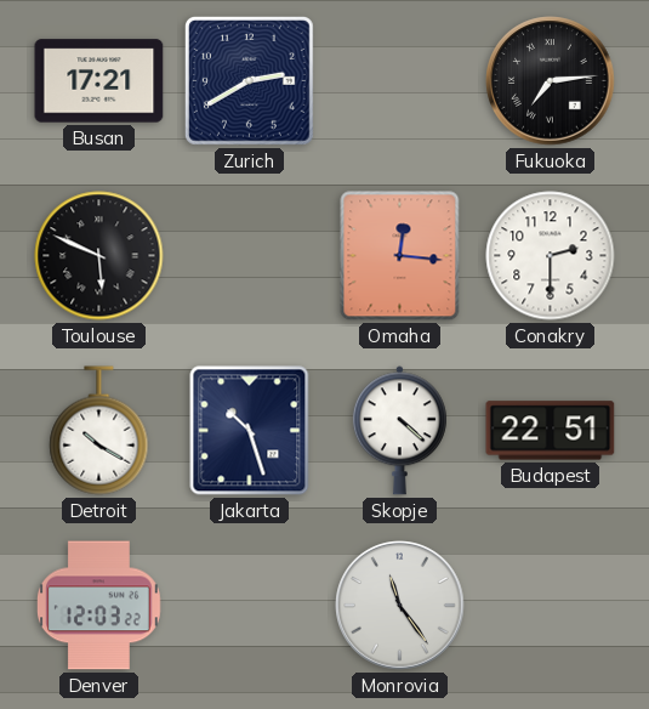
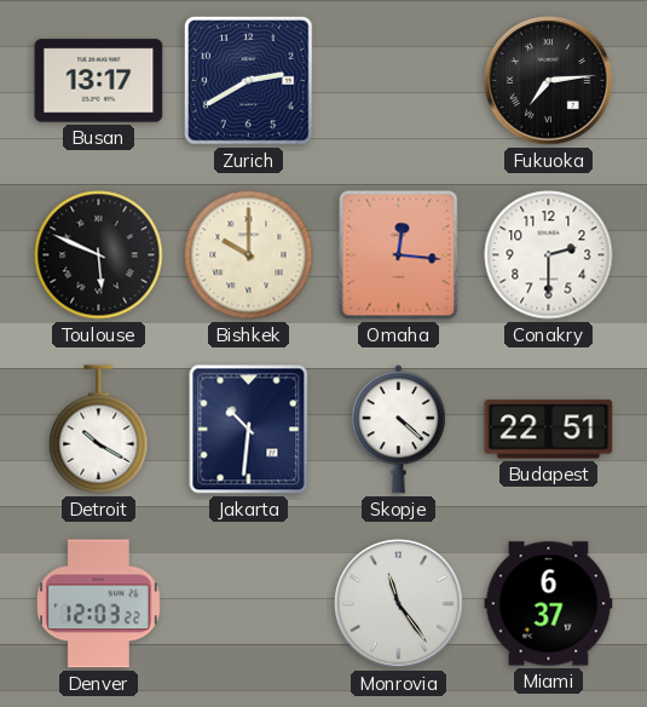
Busan: 17:21 -> 13:17
Bishkek: none -> 10:00
Jakarta: 10:27 -> 10:31
Miami: none -> 6:37
